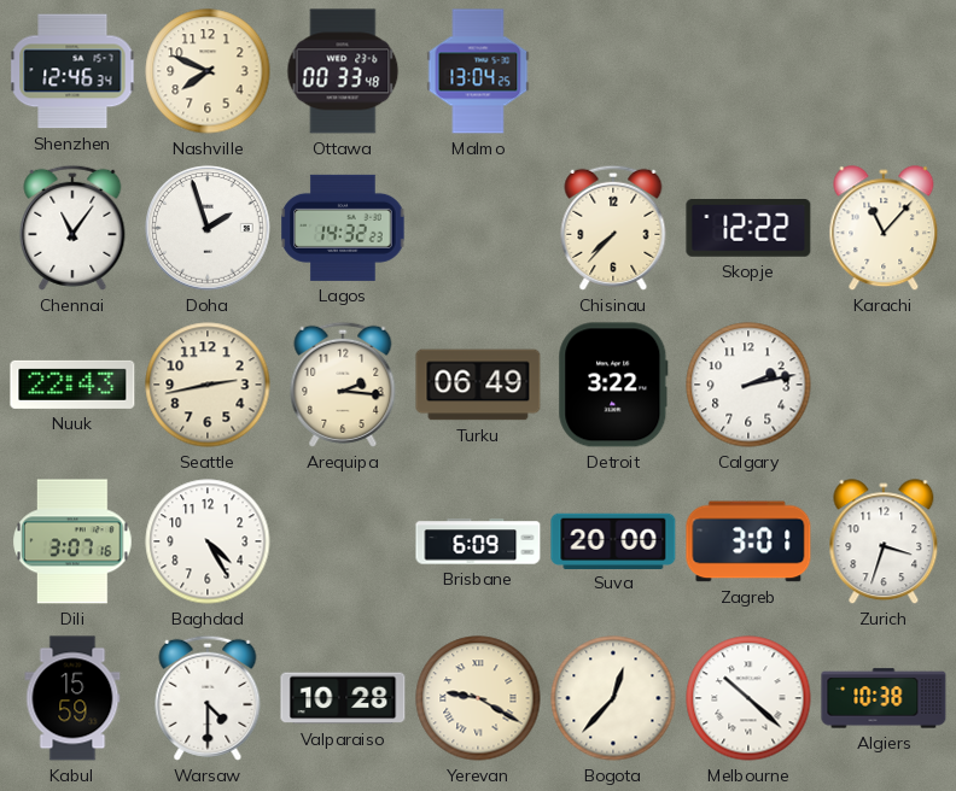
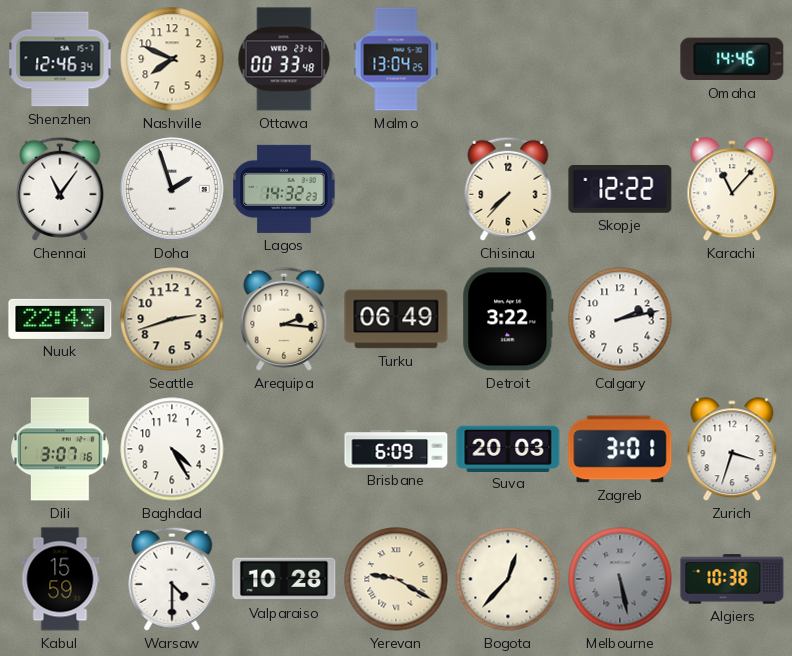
Omaha: none -> 14:46
Seattle: 2:43 -> 2:42
Suva: 20:00 -> 20:03
Melbourne: 10:22 -> 5:28
Melbourne dial: white -> grey
